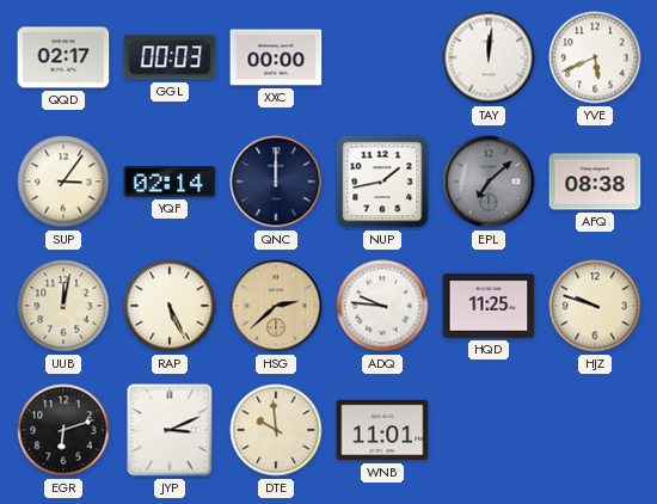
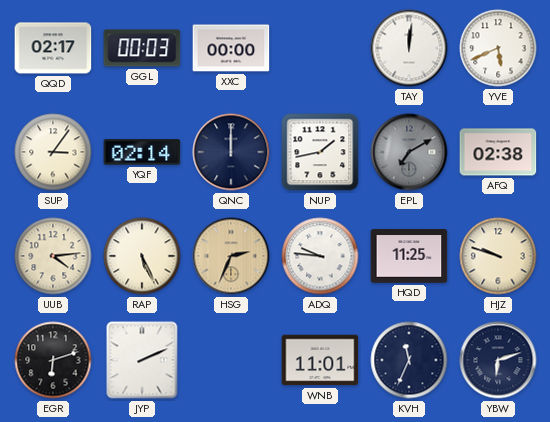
EPL: 7:08 -> 7:10
AFQ: 08:38 -> 02:38
UUB: 12:02 -> 4:14
HSG: 2:38 -> 2:34
JYP: 3:11 -> 2:11
DTE: 9:59 -> none
KVH: none -> 11:34
YBW: none -> 6:12
